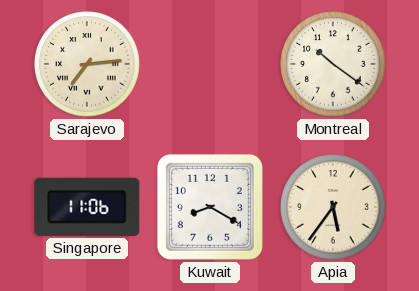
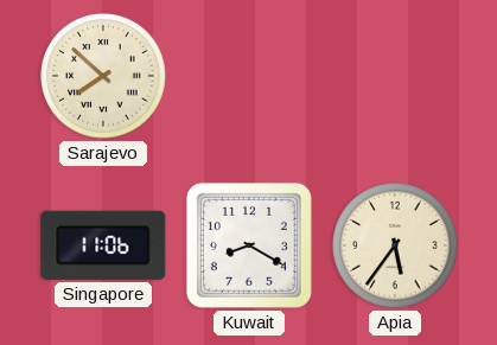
Sarajevo: 7:14 -> 7:52
Montreal: 10:21 -> none
